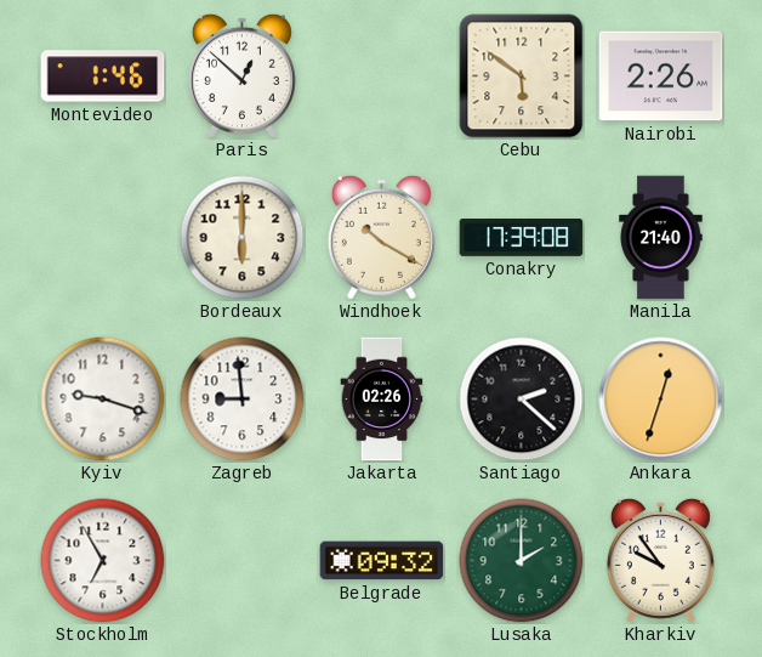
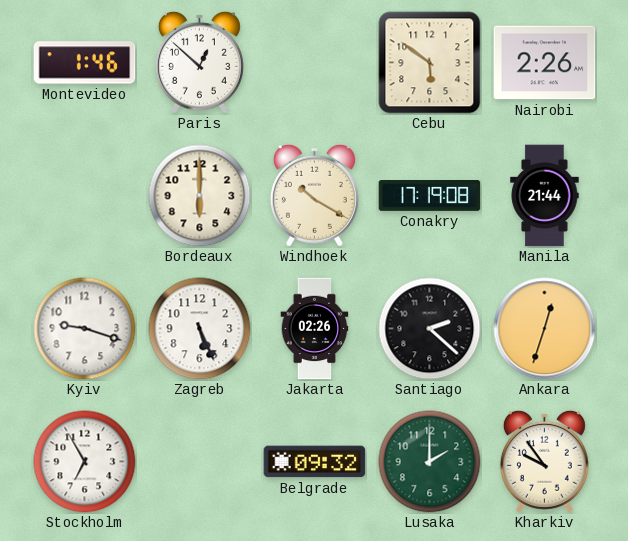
Conakry: 17:39 -> 17:19
Manila: 21:40 -> 21:44
Zagreb: 8:59 -> 5:26
